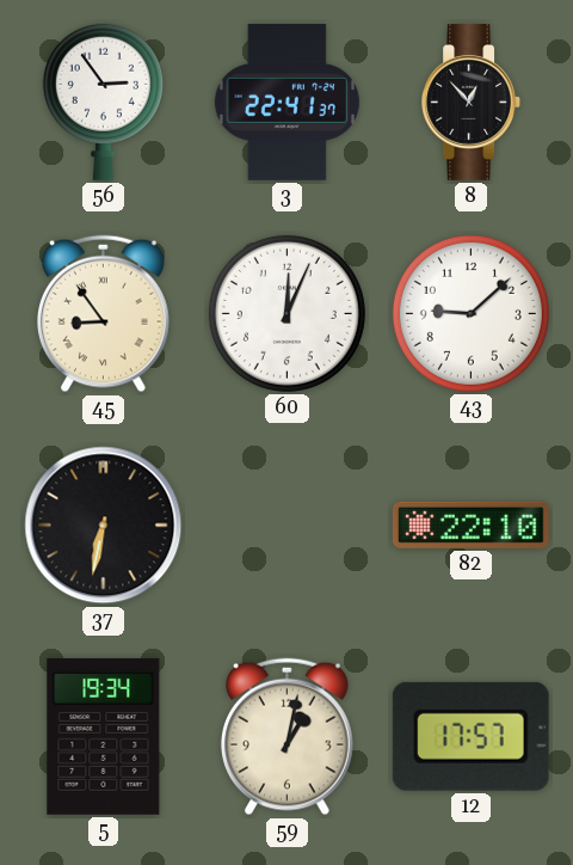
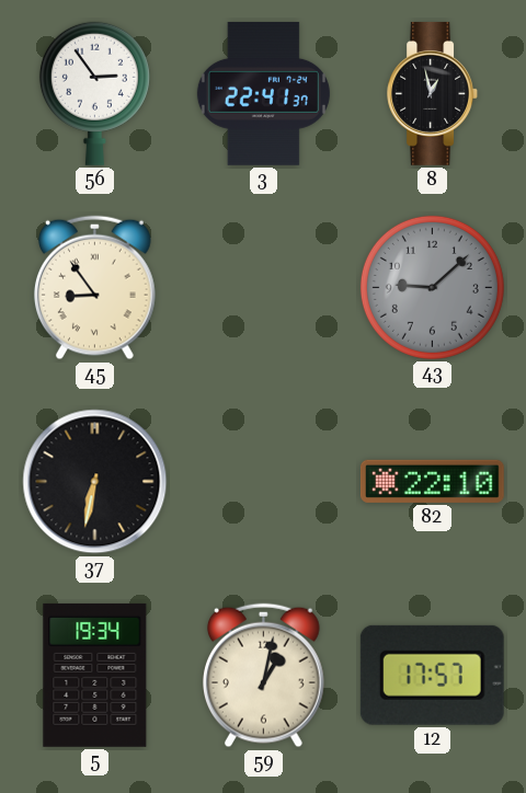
8: 12:53 -> 12:58
60: 12:04 -> none
43 dial: white -> grey
